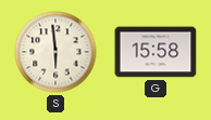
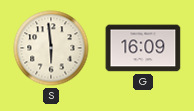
G: 15:58 -> 16:09
